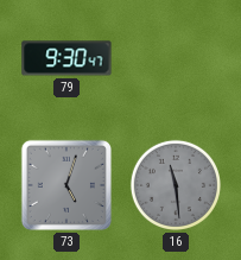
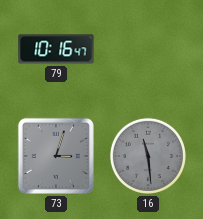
79: 9:30 -> 10:16
73: 5:03 -> 3:03
